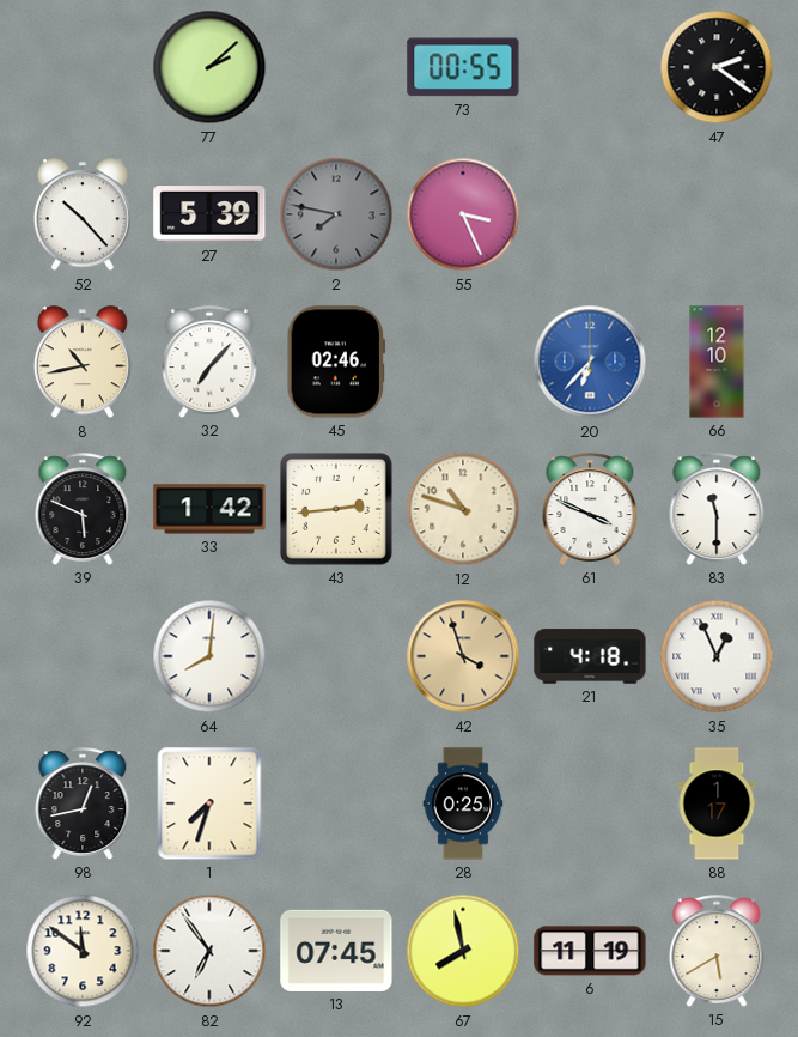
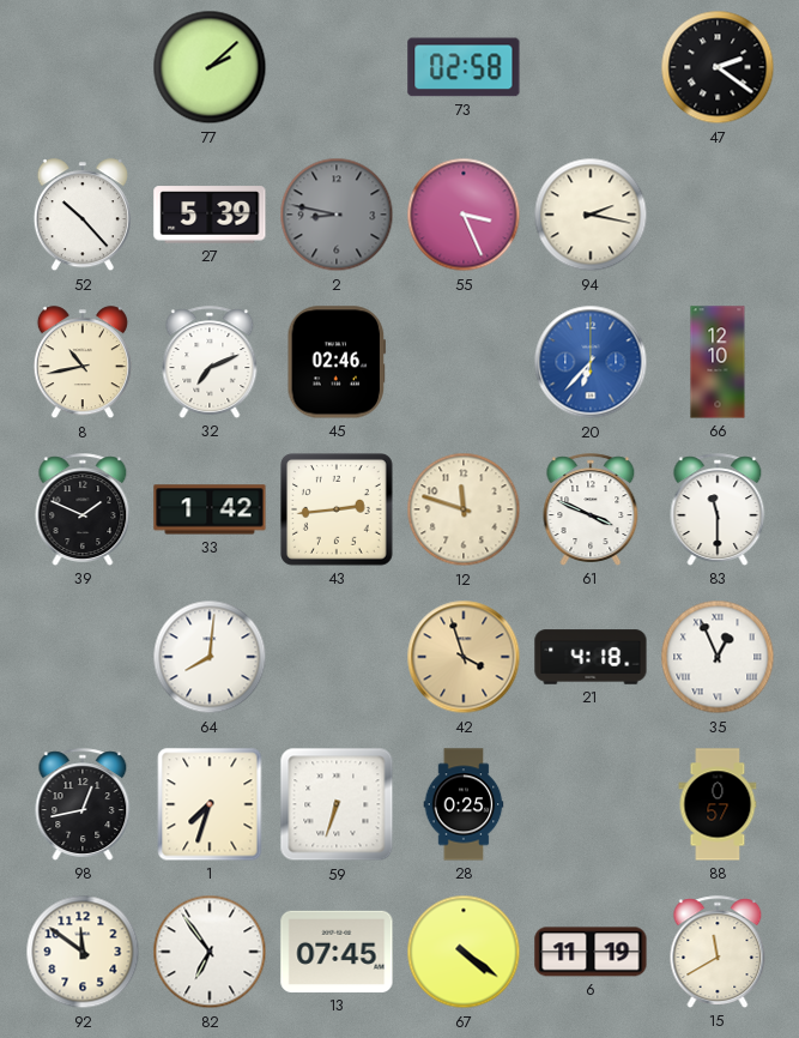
73: 00:55 -> 02:58
2: 7:47 -> 8:47
94: none -> 2:17
32: 7:07 -> 7:11
39: 5:49 -> 1:49
12: 10:48 -> 11:48
59: none -> 6:33
88: 1:17 -> 0:57
67: 7:58 -> 4:21
15: 5:40 -> 11:40
